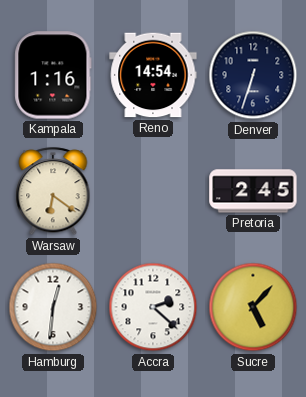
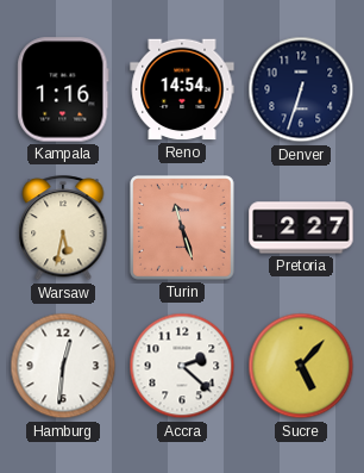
Warsaw: 6:21 -> 5:32
Turin: none -> 11:27
Pretoria: 2:45 -> 2:27
